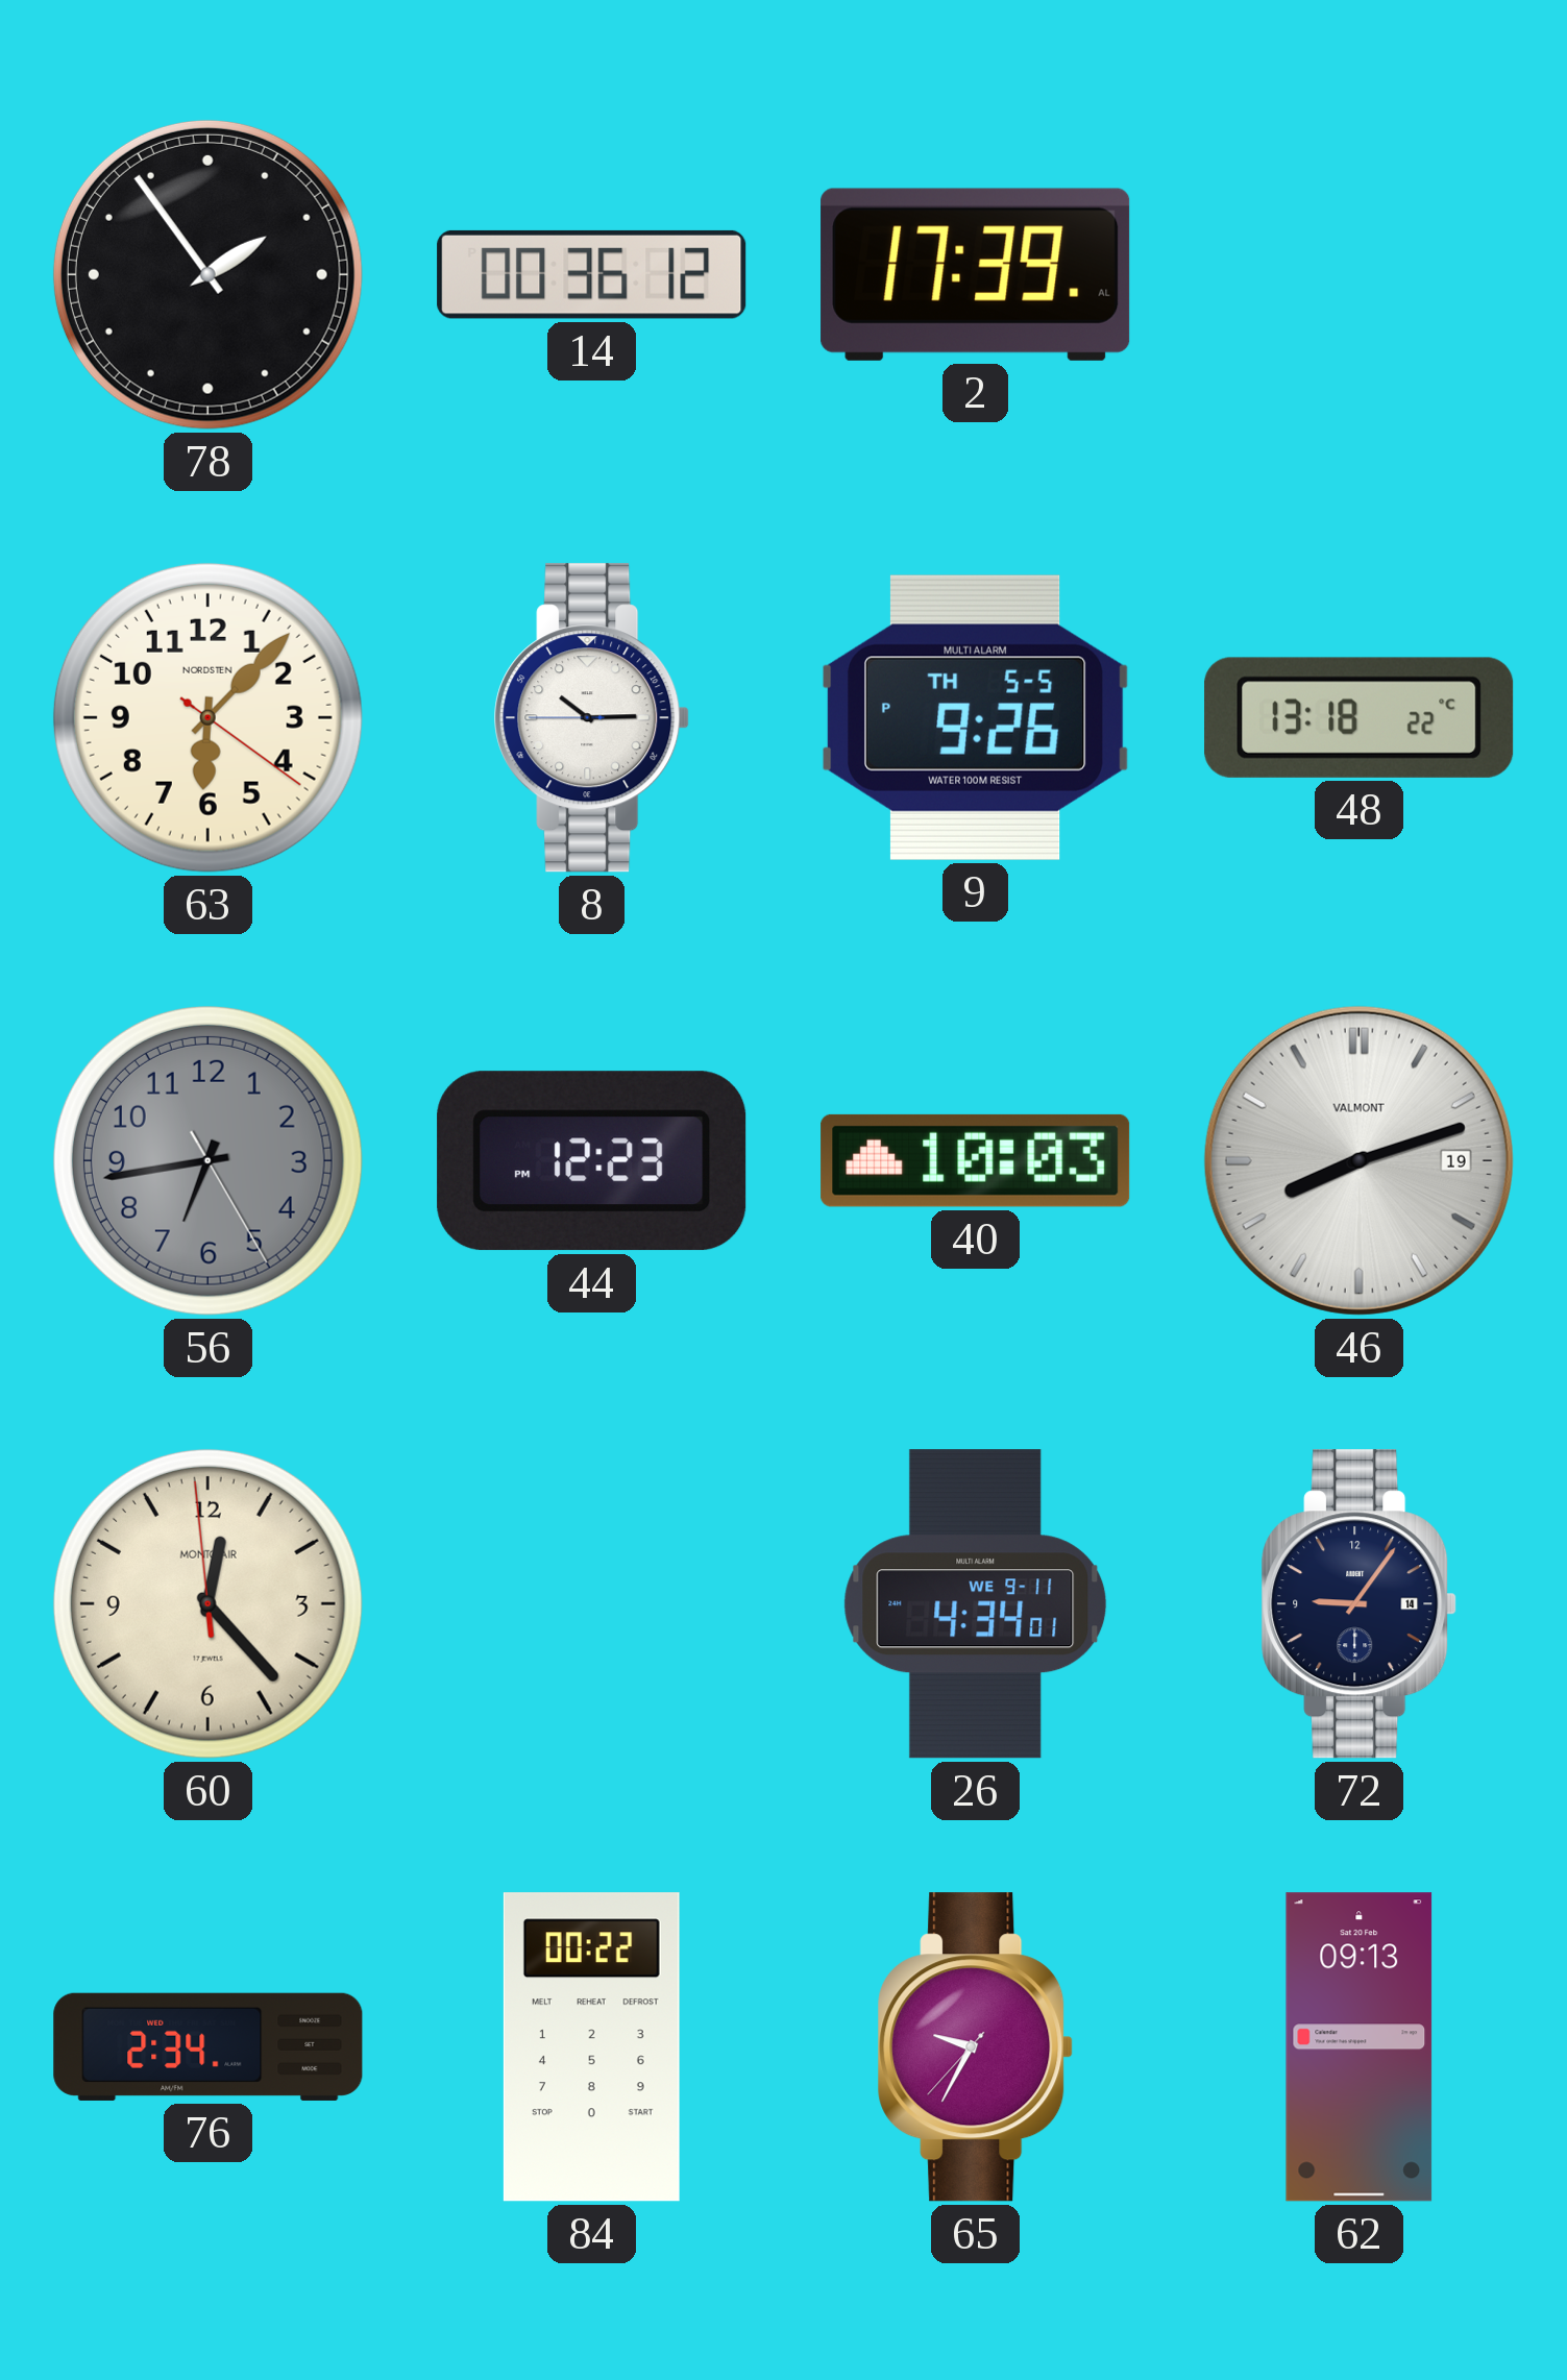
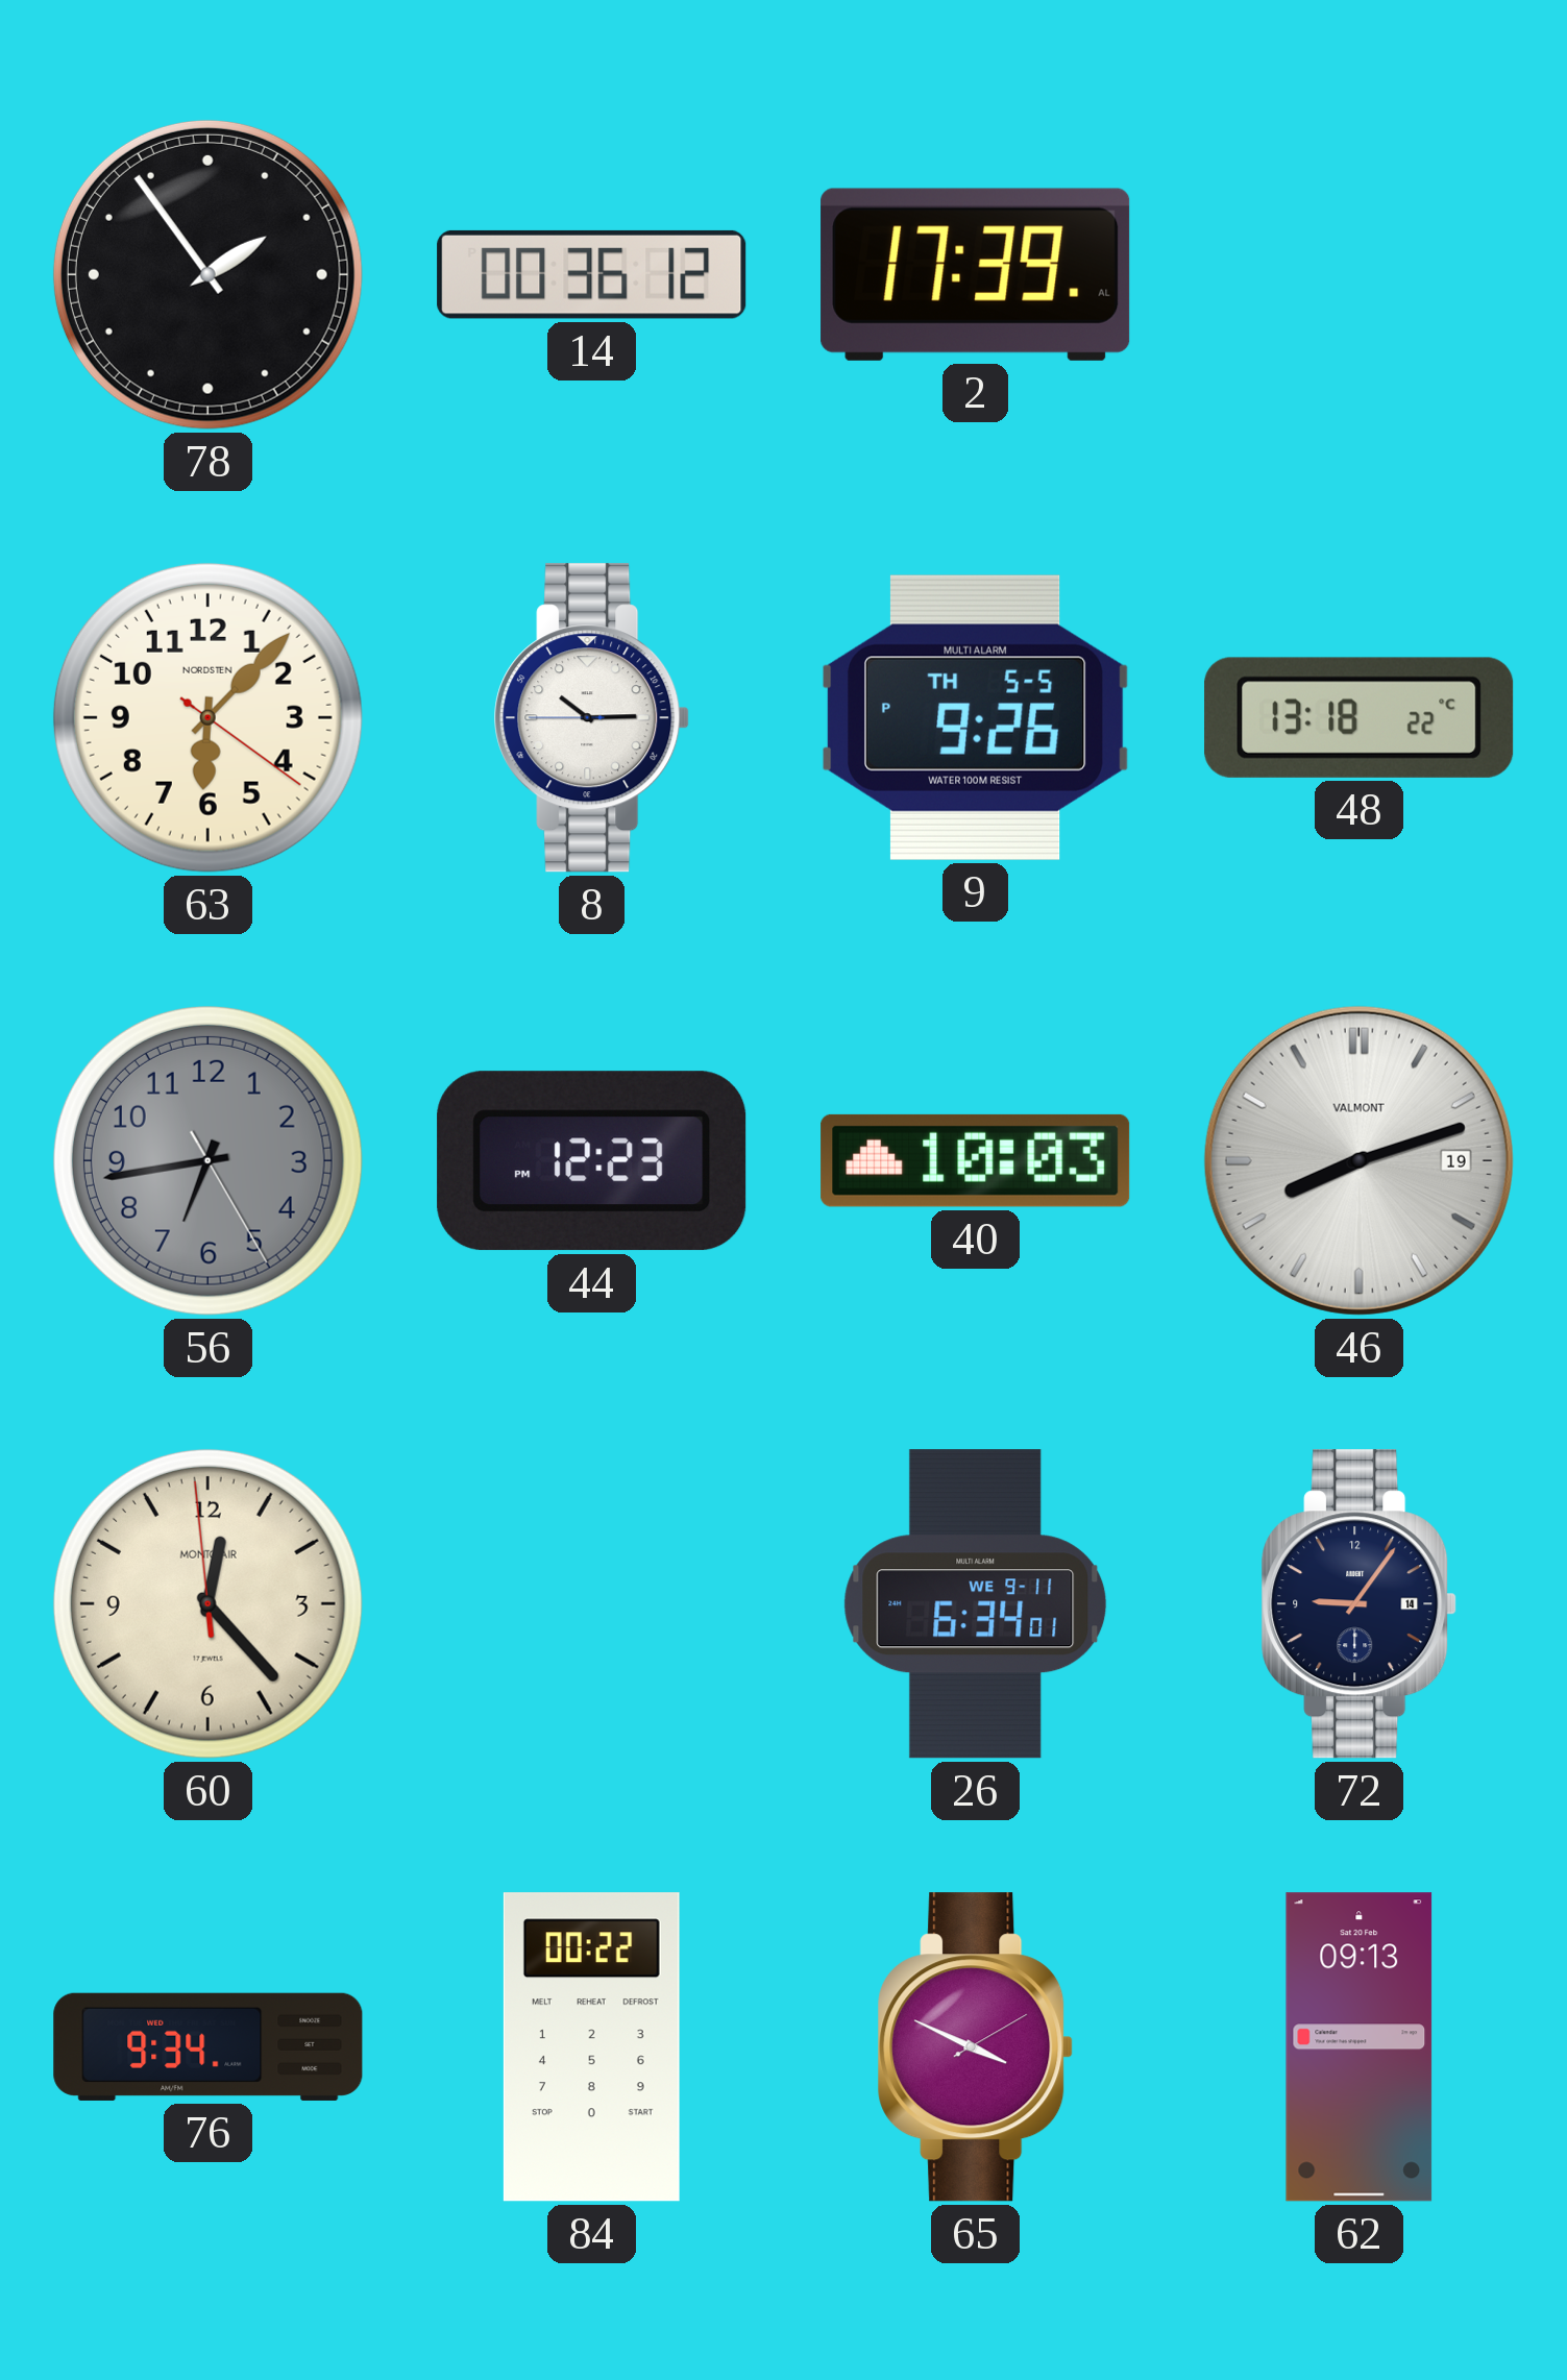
26: 4:34 -> 6:34
76: 2:34 -> 9:34
65: 9:34 -> 3:49
